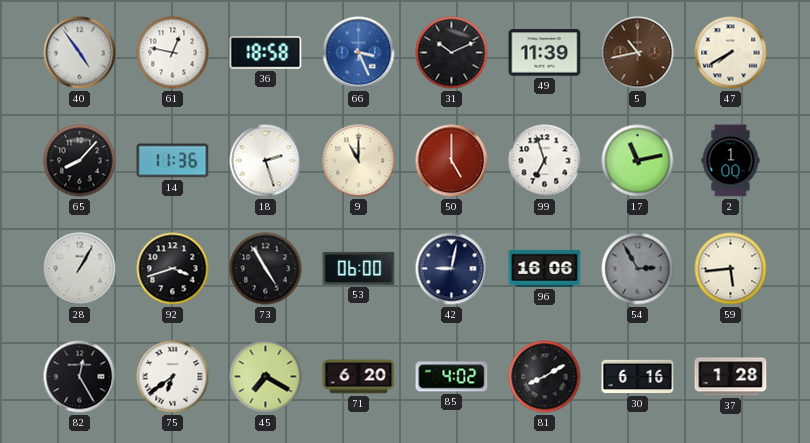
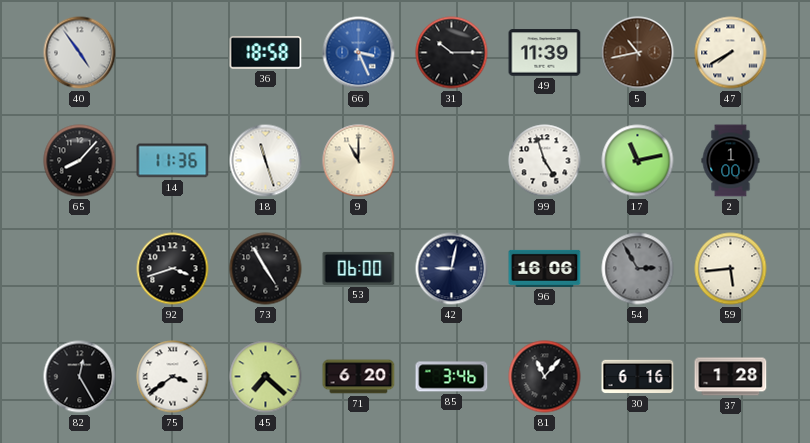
61: 12:47 -> none
31: 10:11 -> 10:15
18: 2:27 -> 11:27
50: 5:00 -> none
99: 6:57 -> 4:57
28: 1:05 -> none
75: 6:39 -> 3:39
45: 7:20 -> 7:22
85: 4:02 -> 3:46
81: 8:10 -> 11:07
